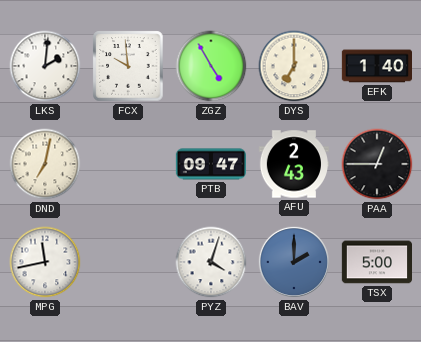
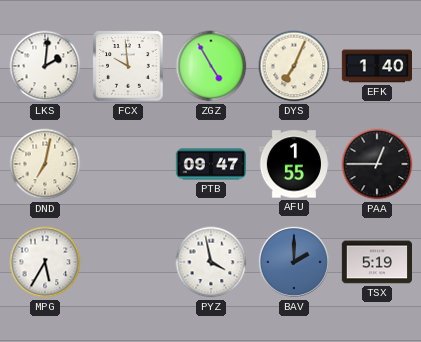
DYS: 7:00 -> 7:04
AFU: 2:43 -> 1:55
MPG: 11:43 -> 5:35
PYZ: 4:03 -> 3:58
TSX: 5:00 -> 5:19
